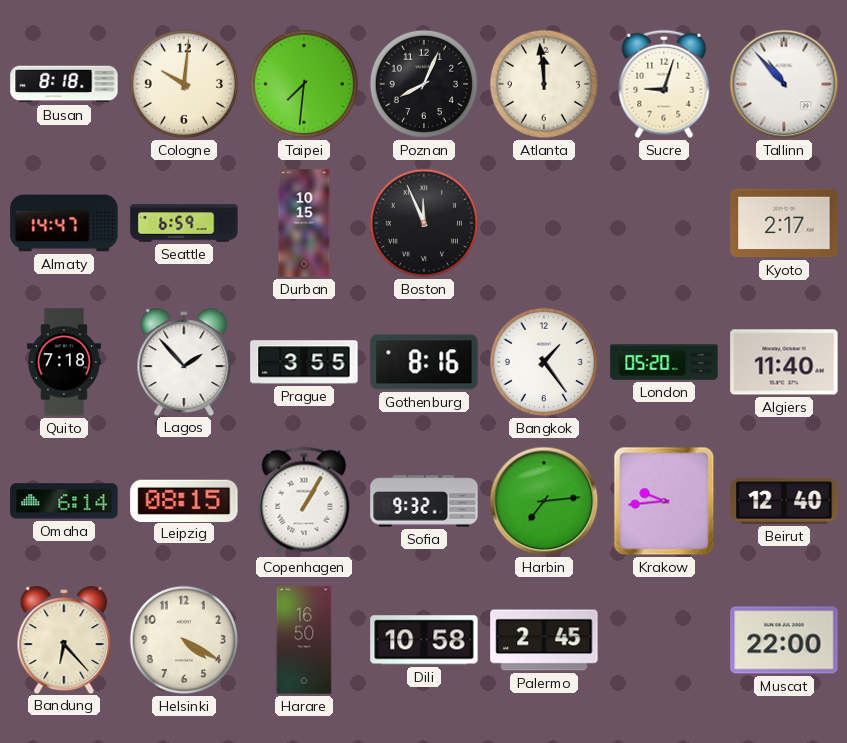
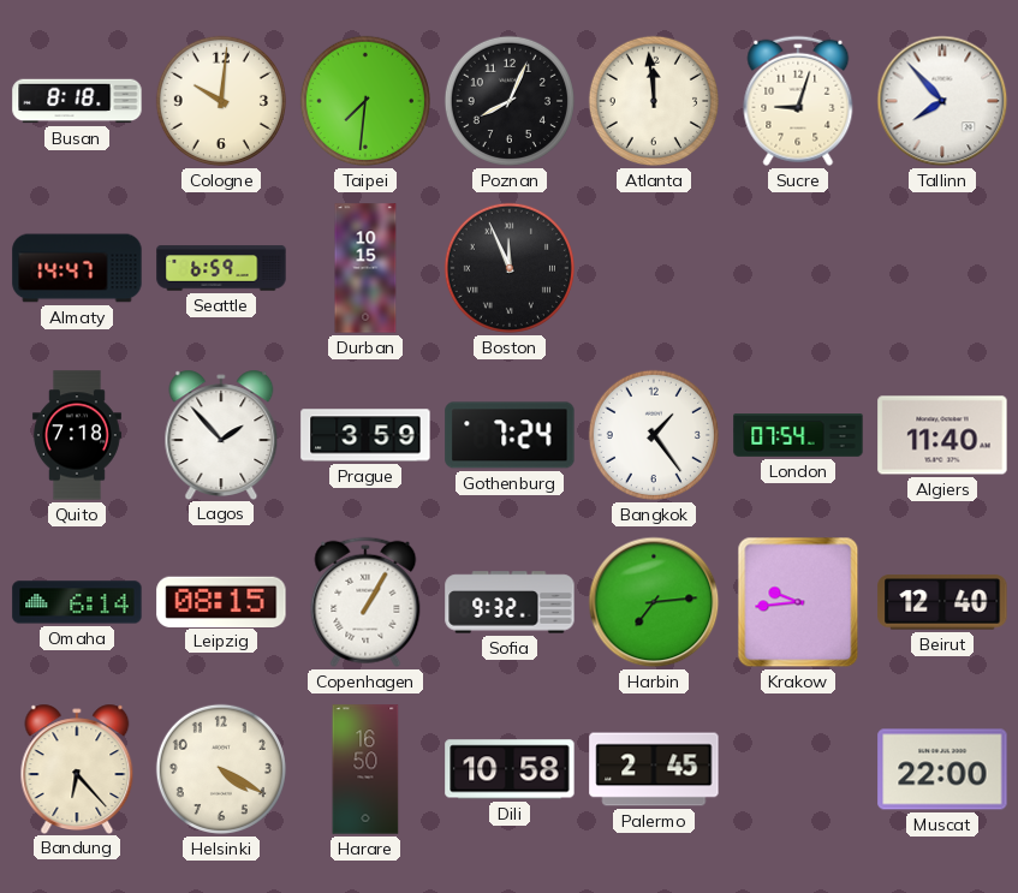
Tallinn: 10:53 -> 7:53
Kyoto: 2:17 -> none
Prague: 3:55 -> 3:59
Gothenburg: 8:16 -> 7:24
London: 05:20 -> 07:54
